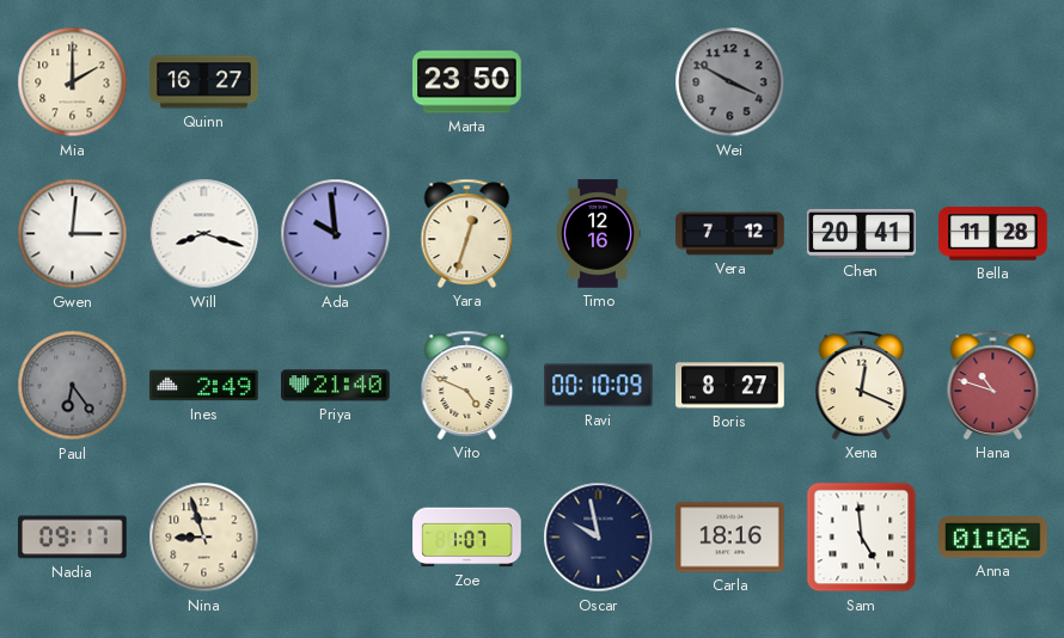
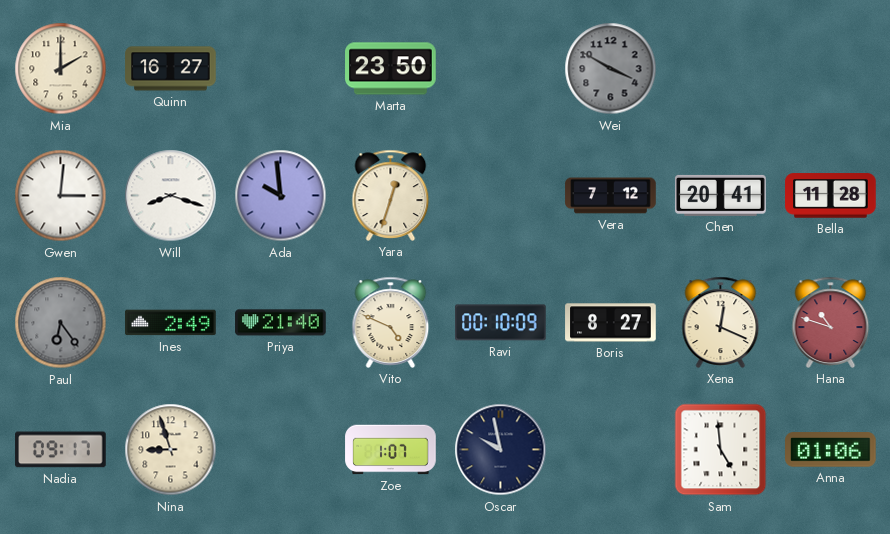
Timo: 12:16 -> none
Carla: 18:16 -> none
